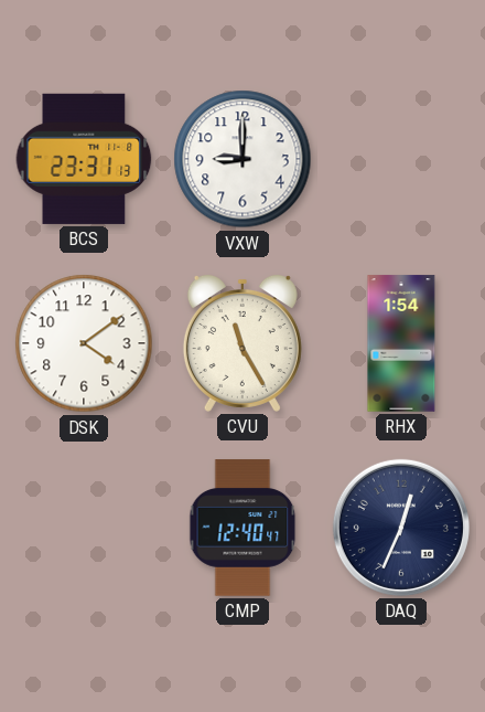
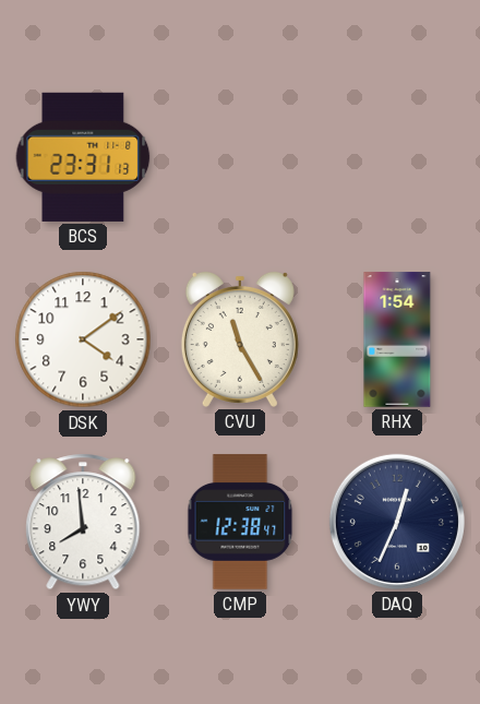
VXW: 9:00 -> none
YWY: none -> 7:59
CMP: 12:40 -> 12:38
